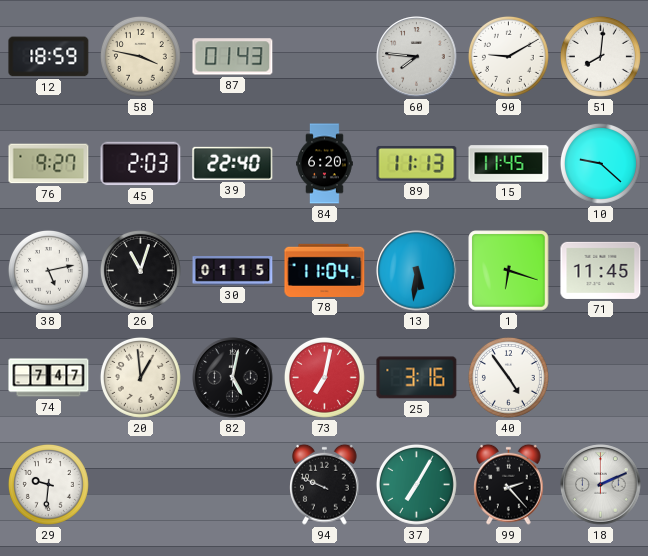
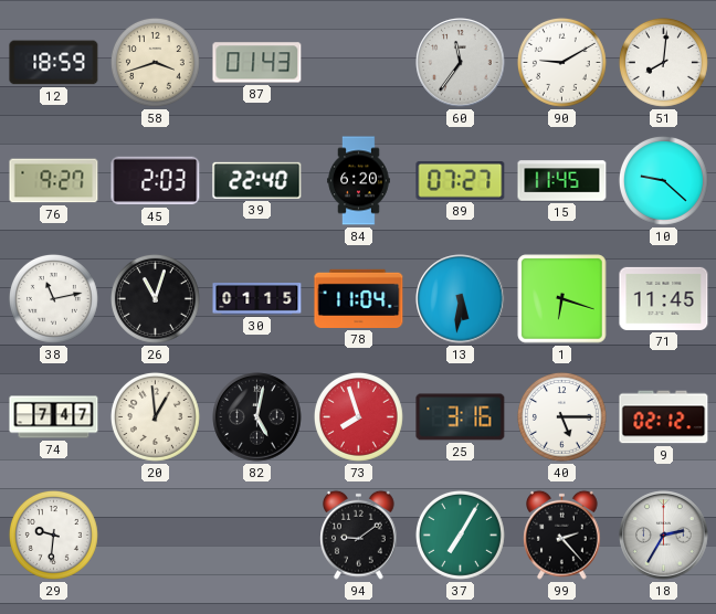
58: 3:47 -> 3:42
60: 7:46 -> 11:36
89: 11:13 -> 07:27
38: 5:13 -> 11:13
73: 7:02 -> 7:57
40: 4:54 -> 5:15
9: none -> 02:12
94: 9:49 -> 9:09
18: 2:11 -> 2:35
